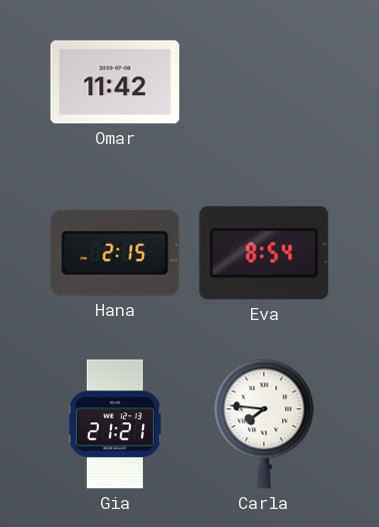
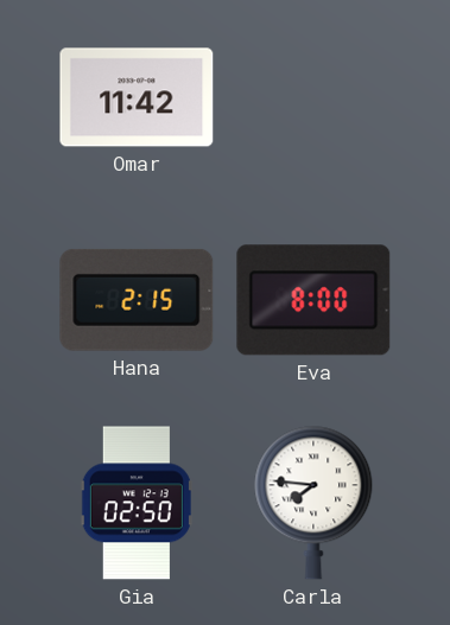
Eva: 8:54 -> 8:00
Gia: 21:21 -> 02:50
